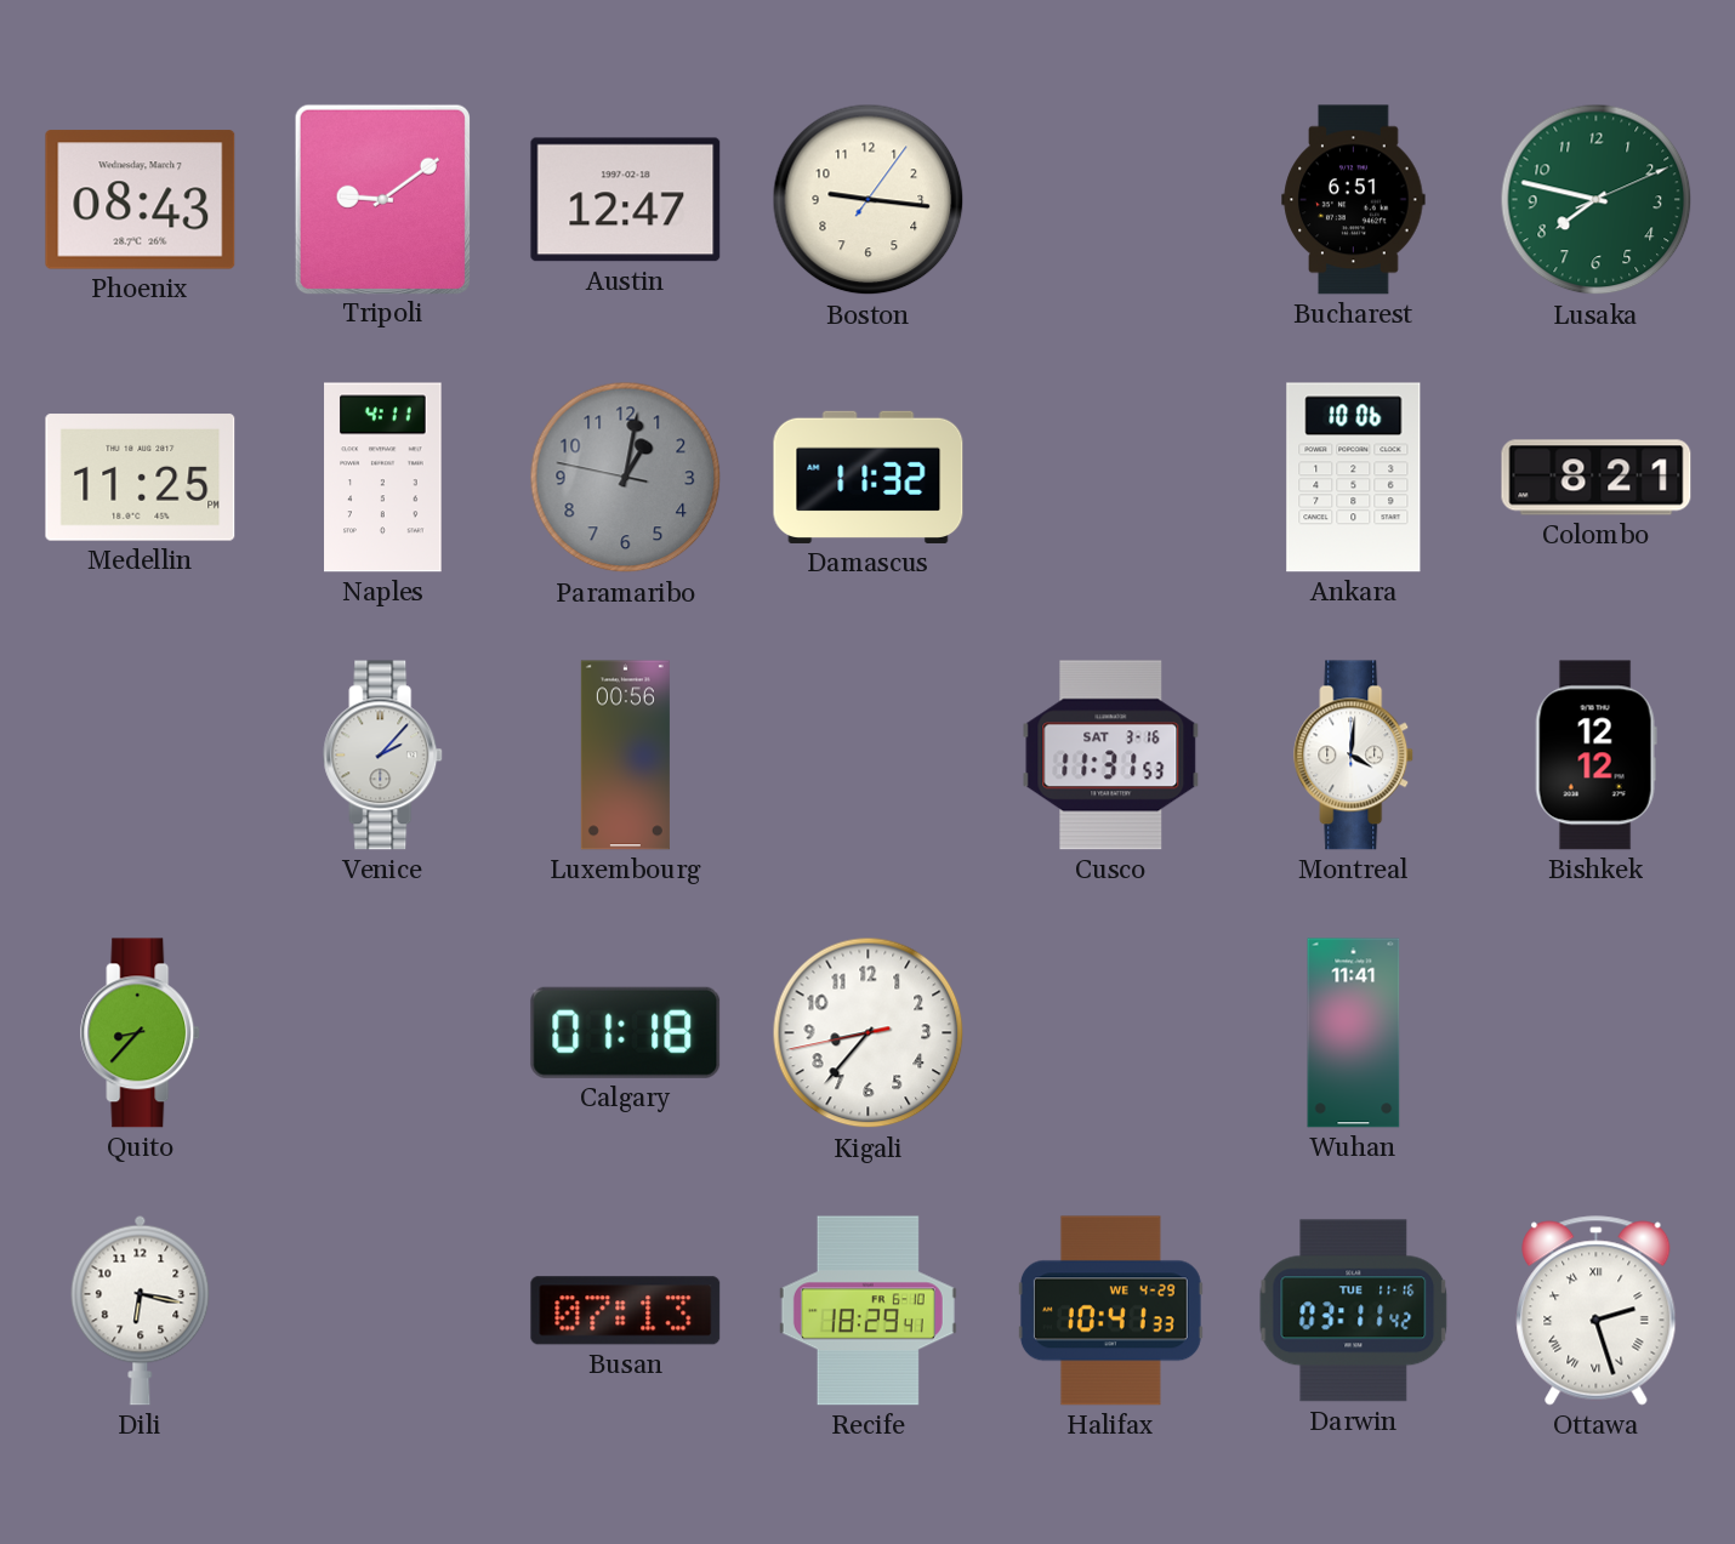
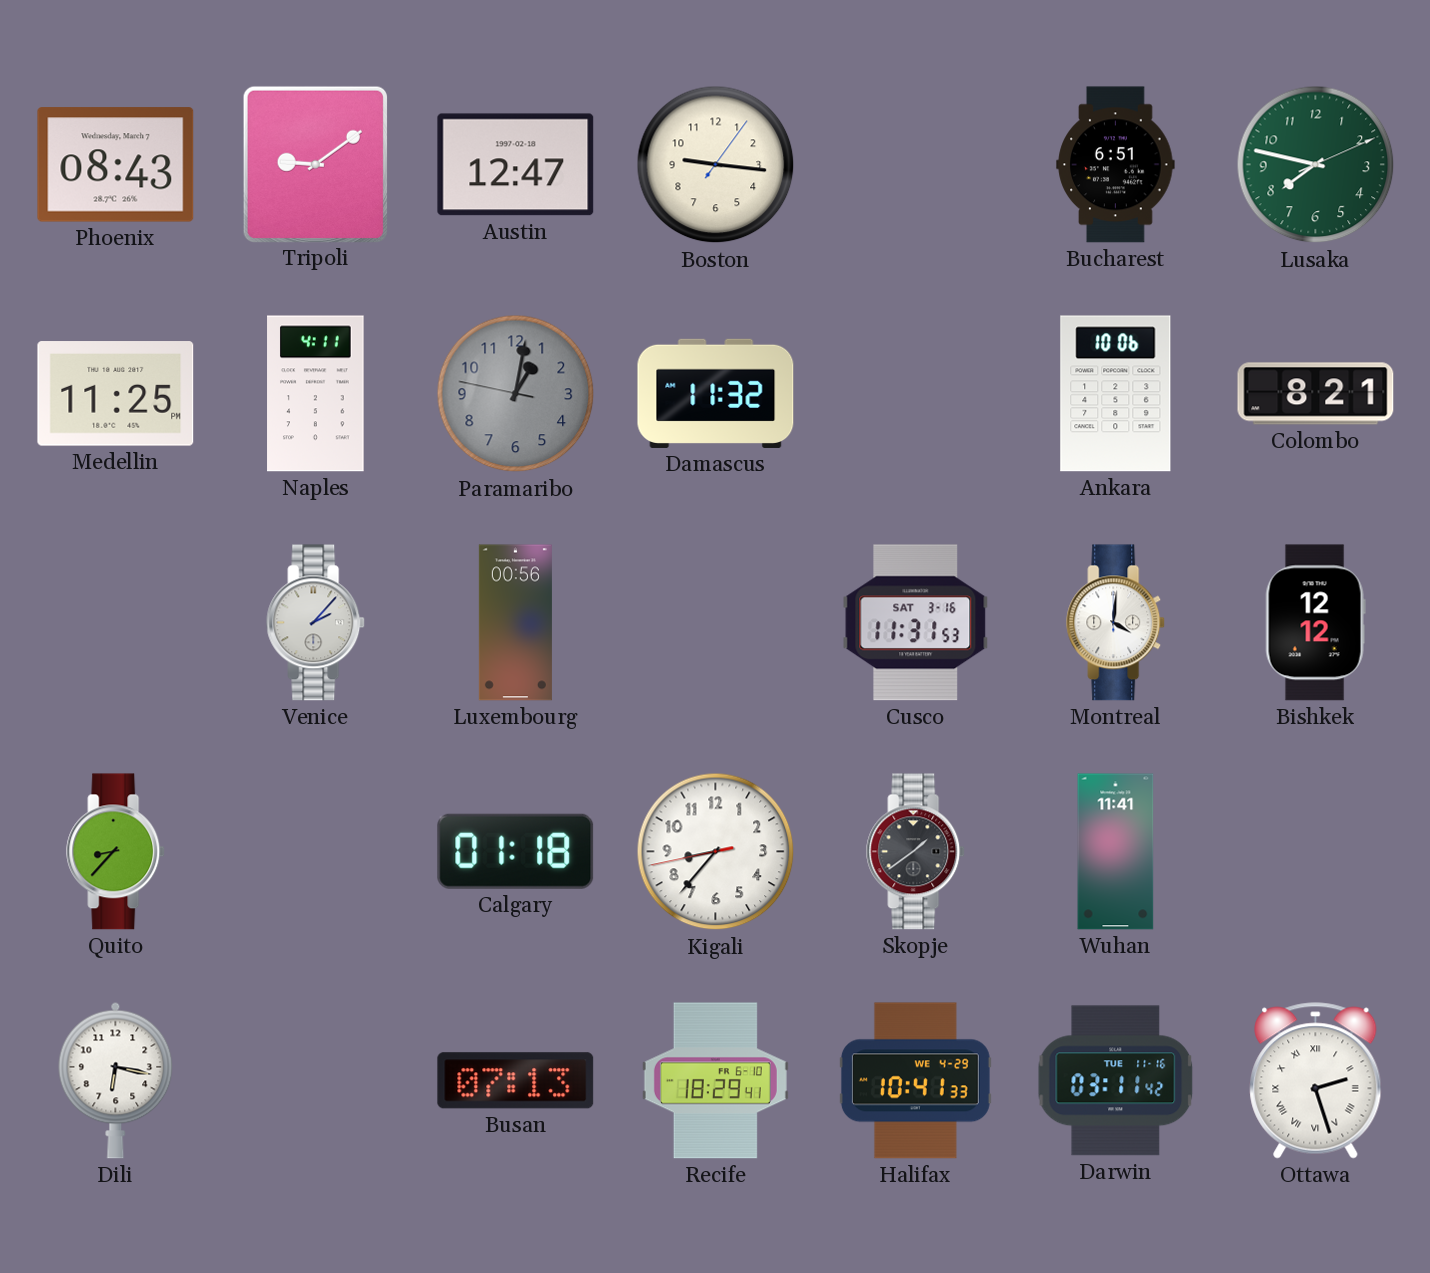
Skopje: none -> 1:39
